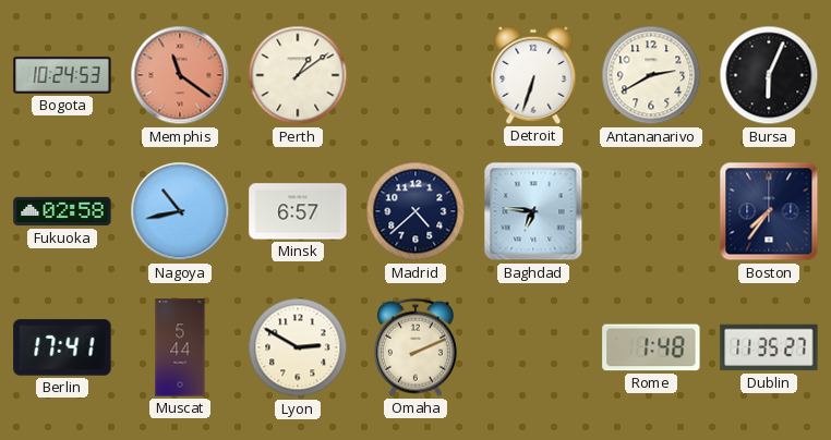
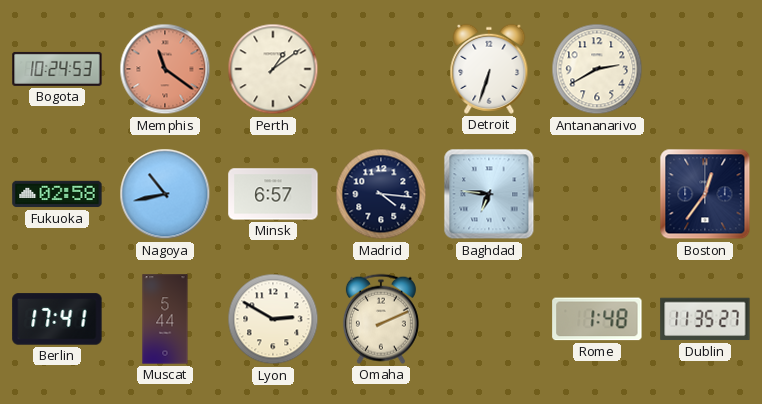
Bursa: 6:04 -> none
Madrid: 4:38 -> 4:16
Boston: 7:36 -> 12:36
